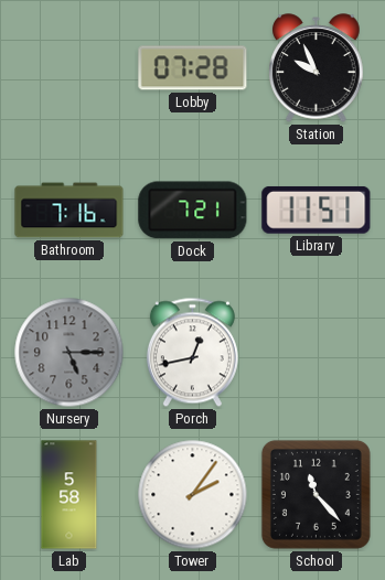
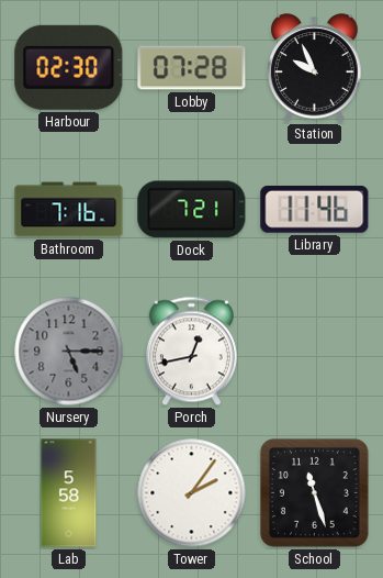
Harbour: none -> 02:30
Library: 11:51 -> 11:46
School: 11:23 -> 11:27
